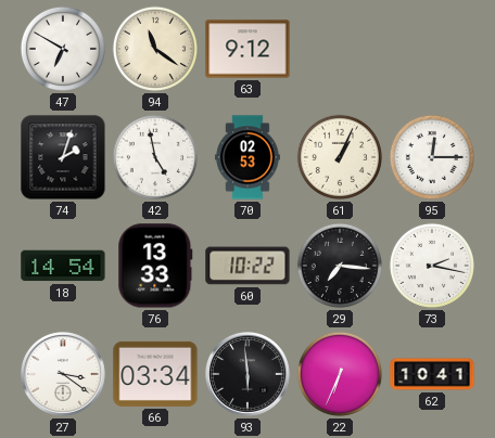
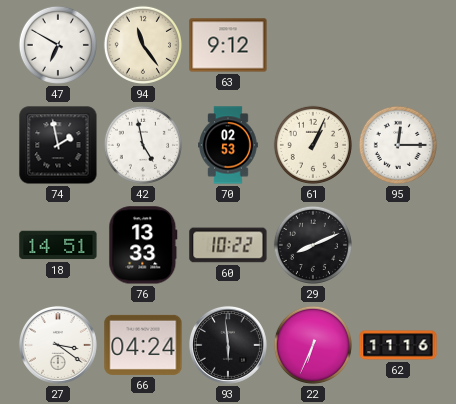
94: 11:21 -> 11:24
74: 2:03 -> 1:58
18: 14:54 -> 14:51
29: 7:16 -> 8:11
73: 2:17 -> none
66: 03:34 -> 04:24
62: 10:41 -> 11:16
